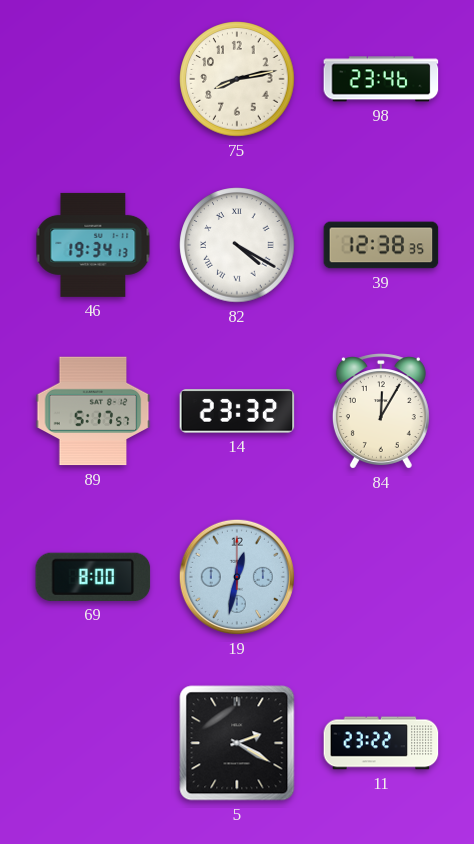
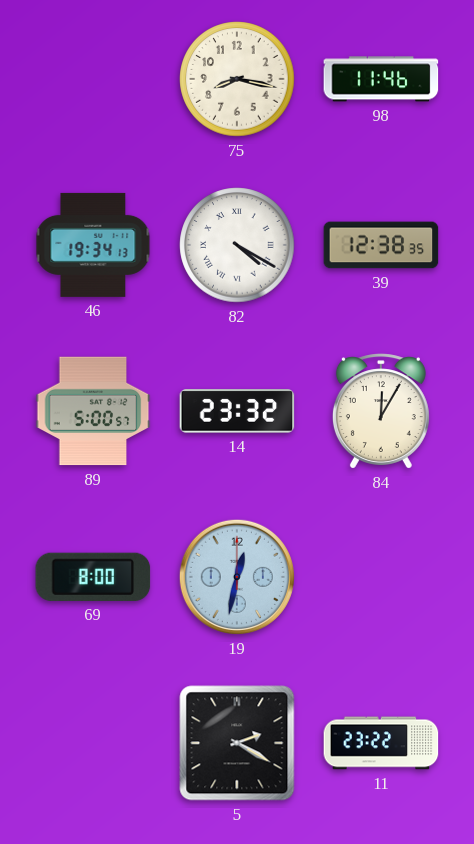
75: 8:13 -> 8:17
98: 23:46 -> 11:46
89: 5:17 -> 5:00
